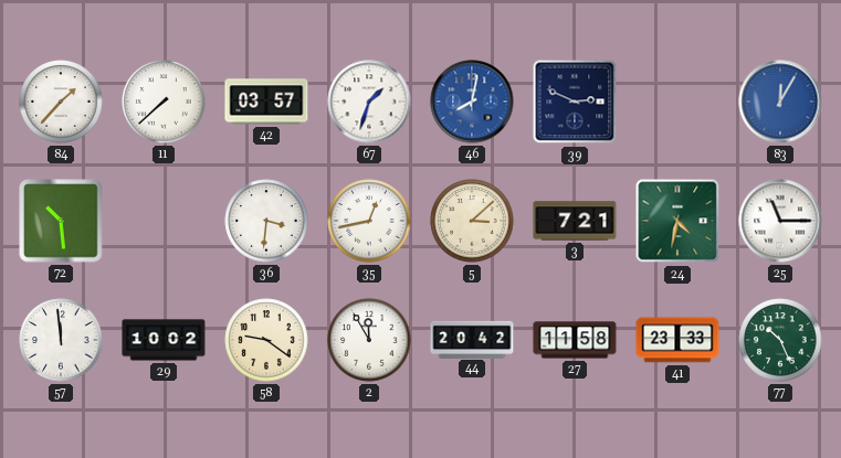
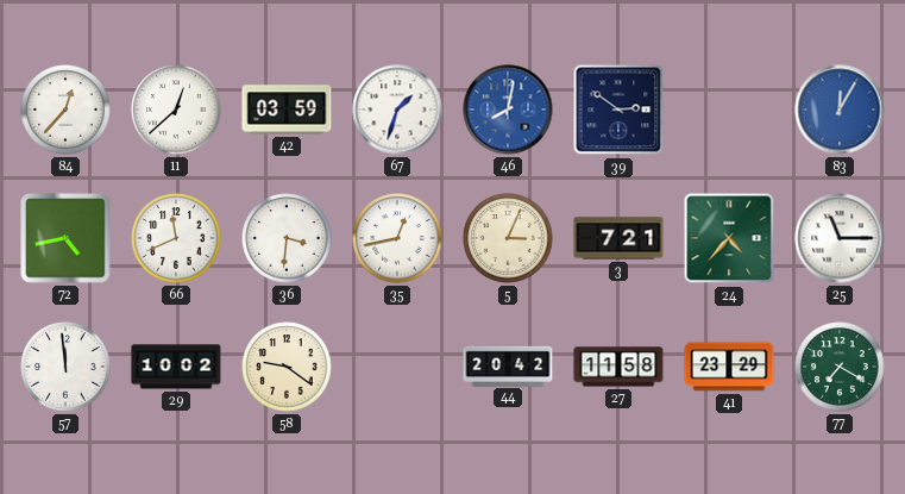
84: 1:37 -> 12:37
11: 7:38 -> 12:38
42: 03:57 -> 03:59
39: 2:49 -> 2:51
72: 10:29 -> 4:43
66: none -> 11:41
5: 3:08 -> 3:04
24: 4:32 -> 4:37
2: 11:55 -> none
41: 23:33 -> 23:29
77: 10:26 -> 7:20
